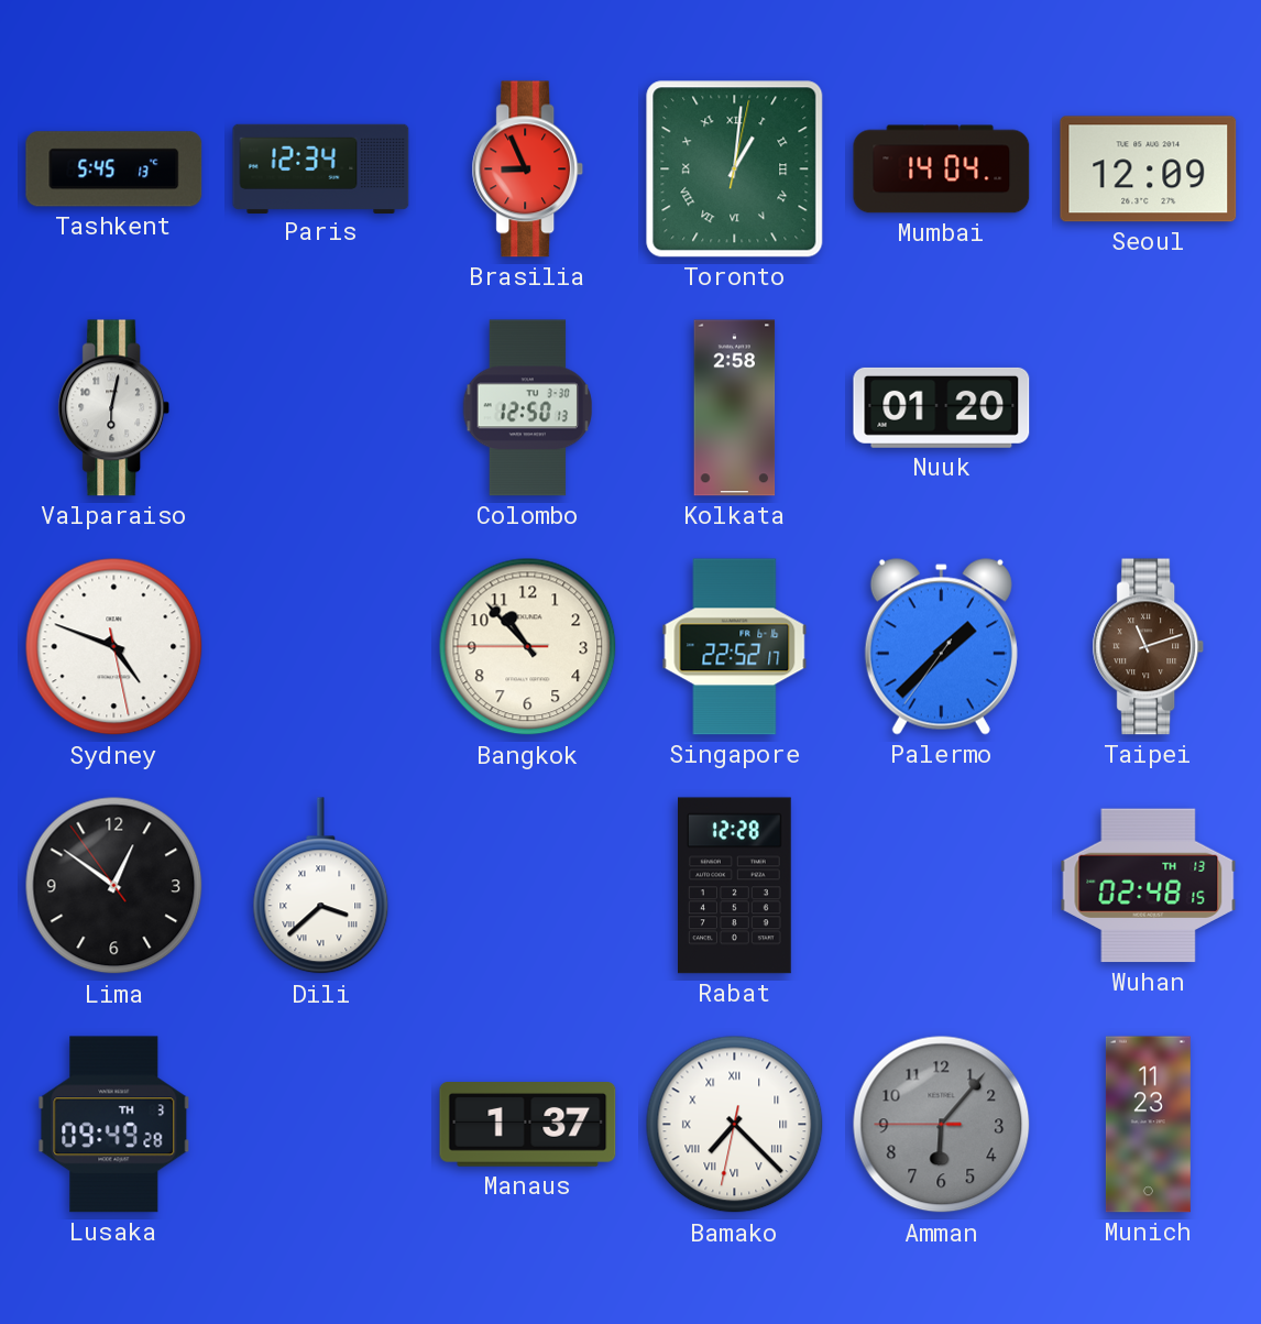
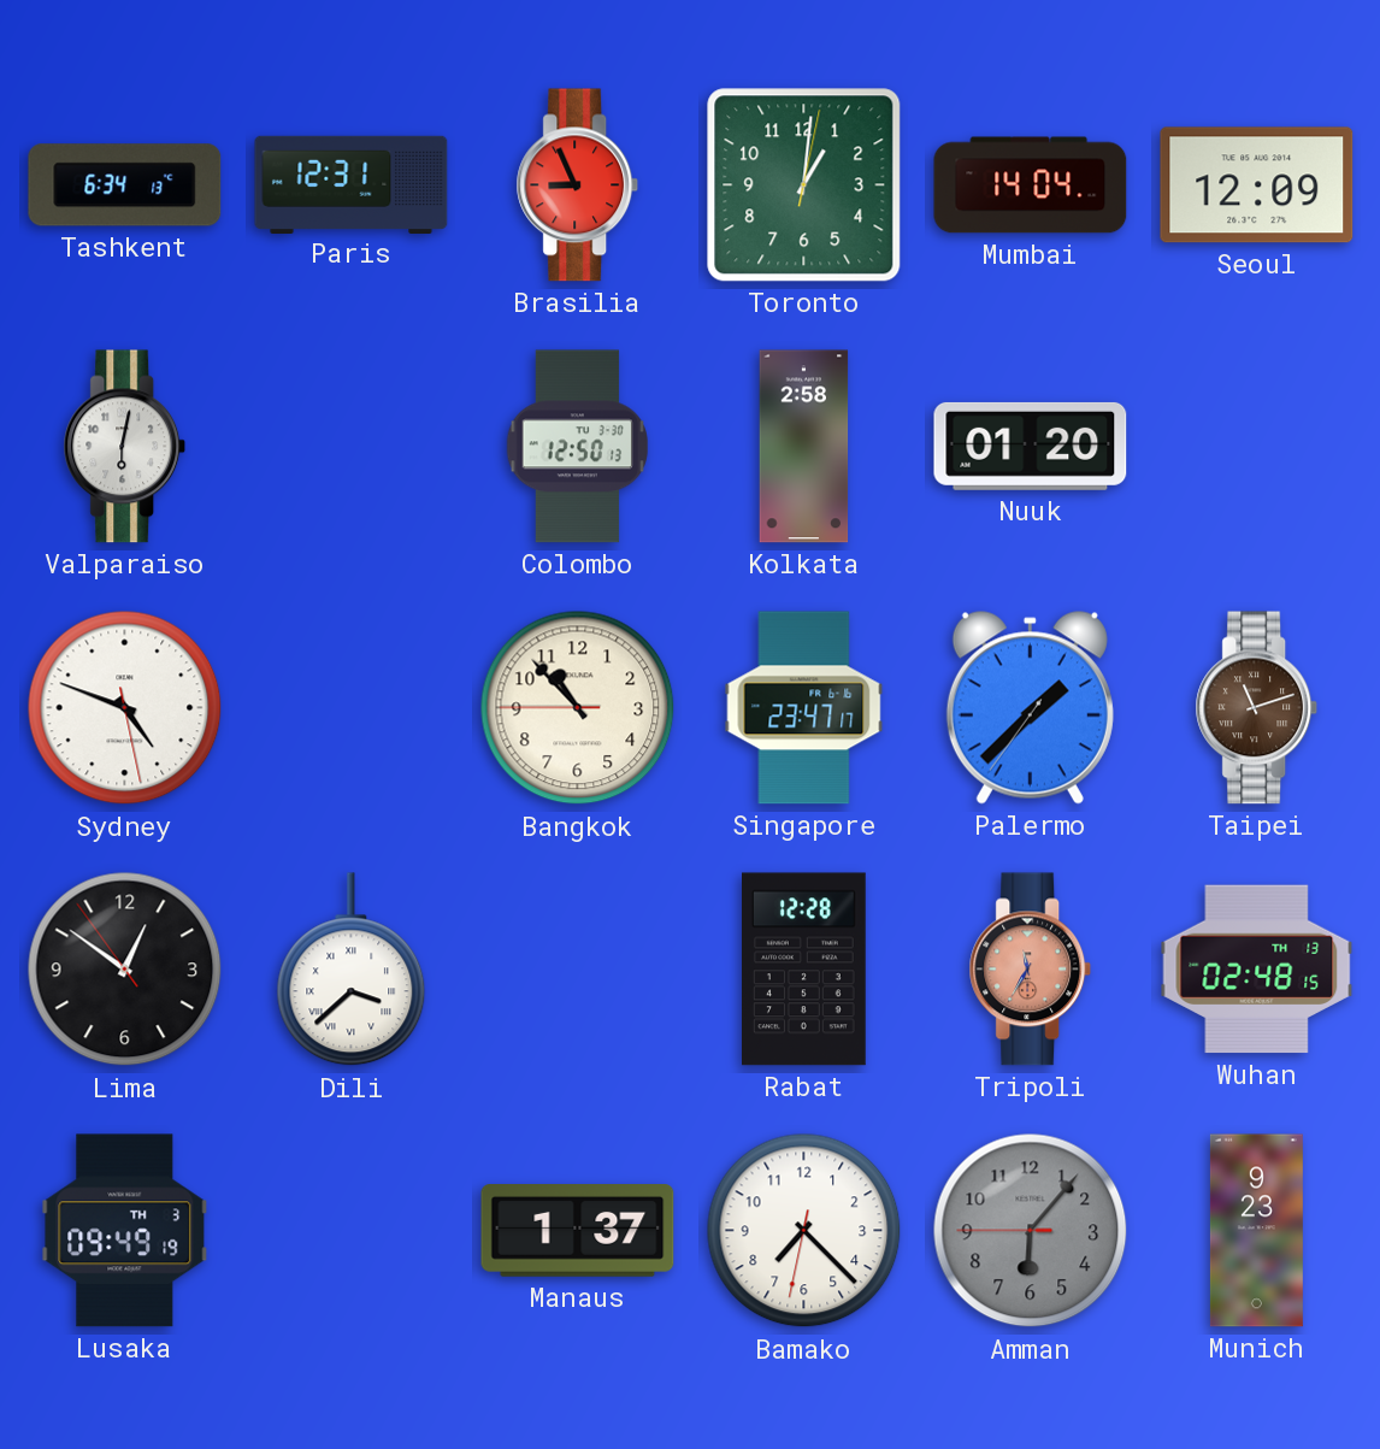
Tashkent: 5:45 -> 6:34
Paris: 12:34 -> 12:31
Toronto numerals: Roman -> Arabic
Singapore: 22:52 -> 23:47
Tripoli: none -> 11:35
Lusaka: 09:49:28 -> 09:49:19
Bamako numerals: Roman -> Arabic
Munich: 11:23 -> 9:23
